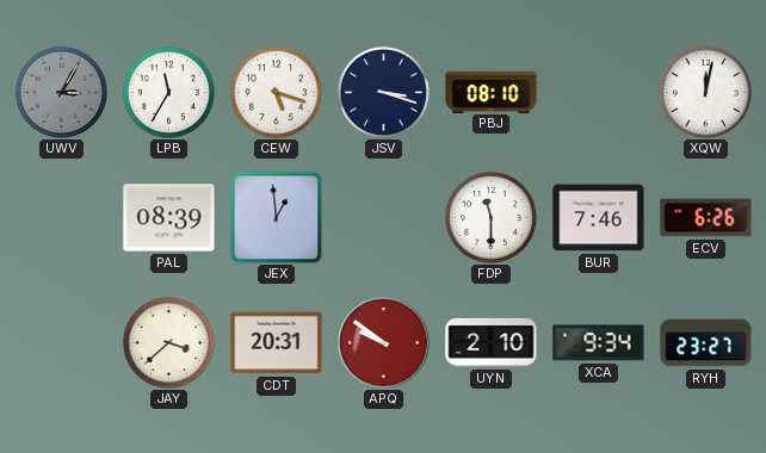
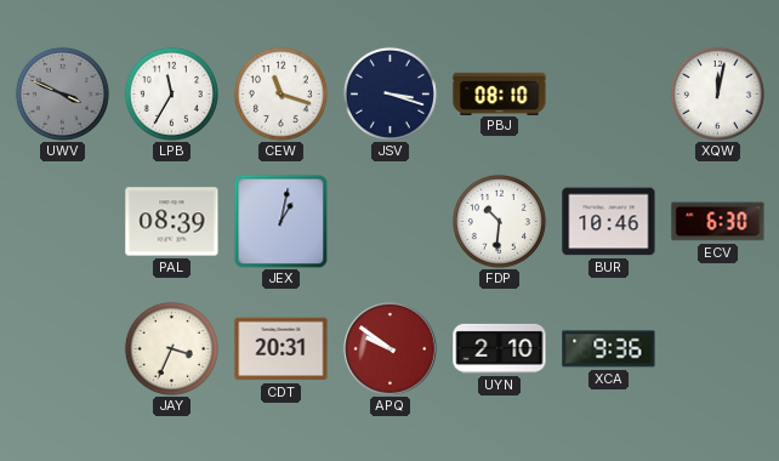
UWV: 3:05 -> 3:49
CEW: 5:18 -> 11:18
JEX: 12:59 -> 1:02
FDP: 11:30 -> 10:31
BUR: 7:46 -> 10:46
ECV: 6:26 -> 6:30
JAY: 3:38 -> 3:34
XCA: 9:34 -> 9:36
RYH: 23:27 -> none
